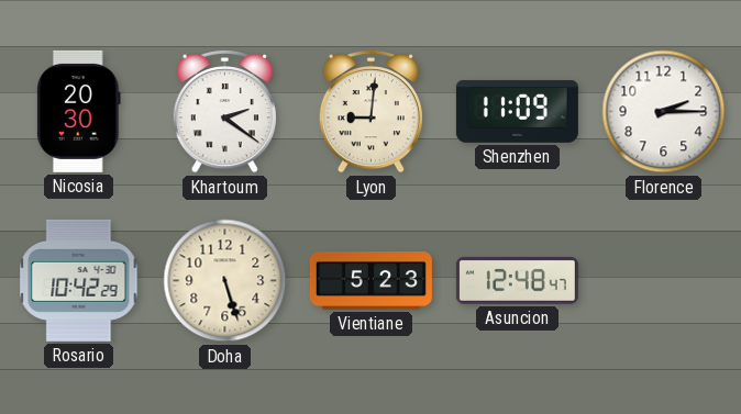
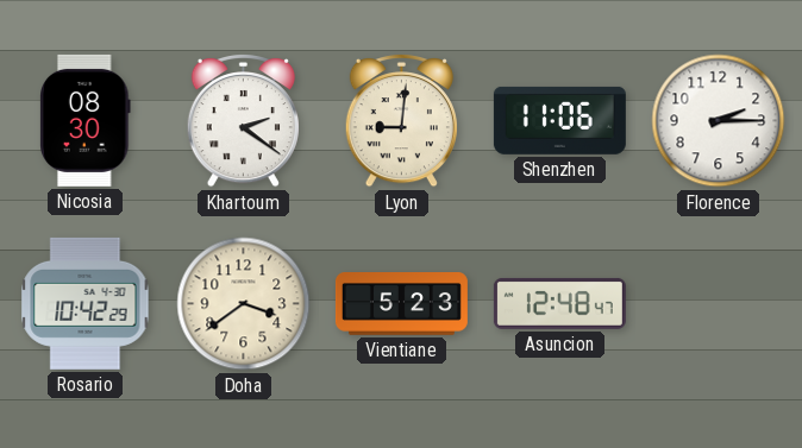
Nicosia: 20:30 -> 08:30
Shenzhen: 11:09 -> 11:06
Doha: 5:27 -> 3:39
